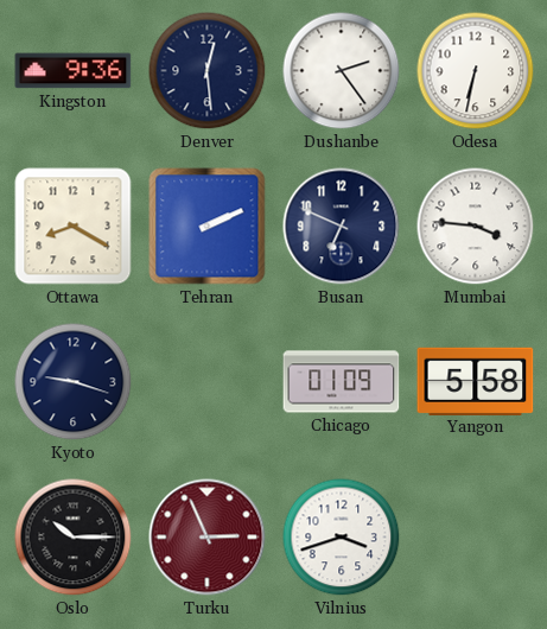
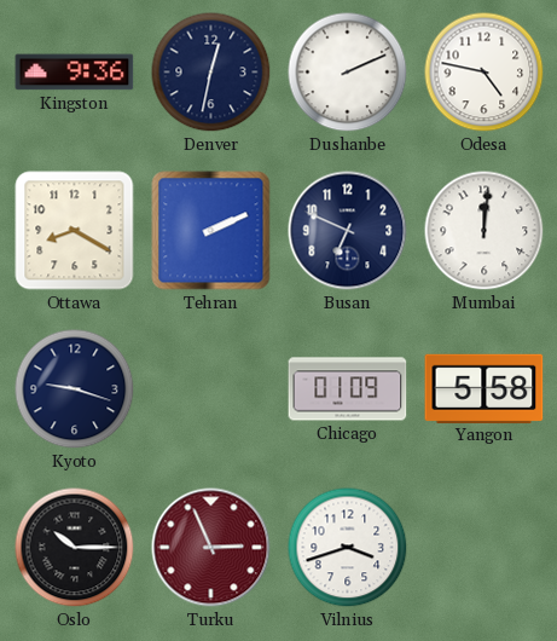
Denver: 12:29 -> 12:32
Dushanbe: 2:24 -> 2:11
Odesa: 6:32 -> 4:47
Mumbai: 3:46 -> 12:01
